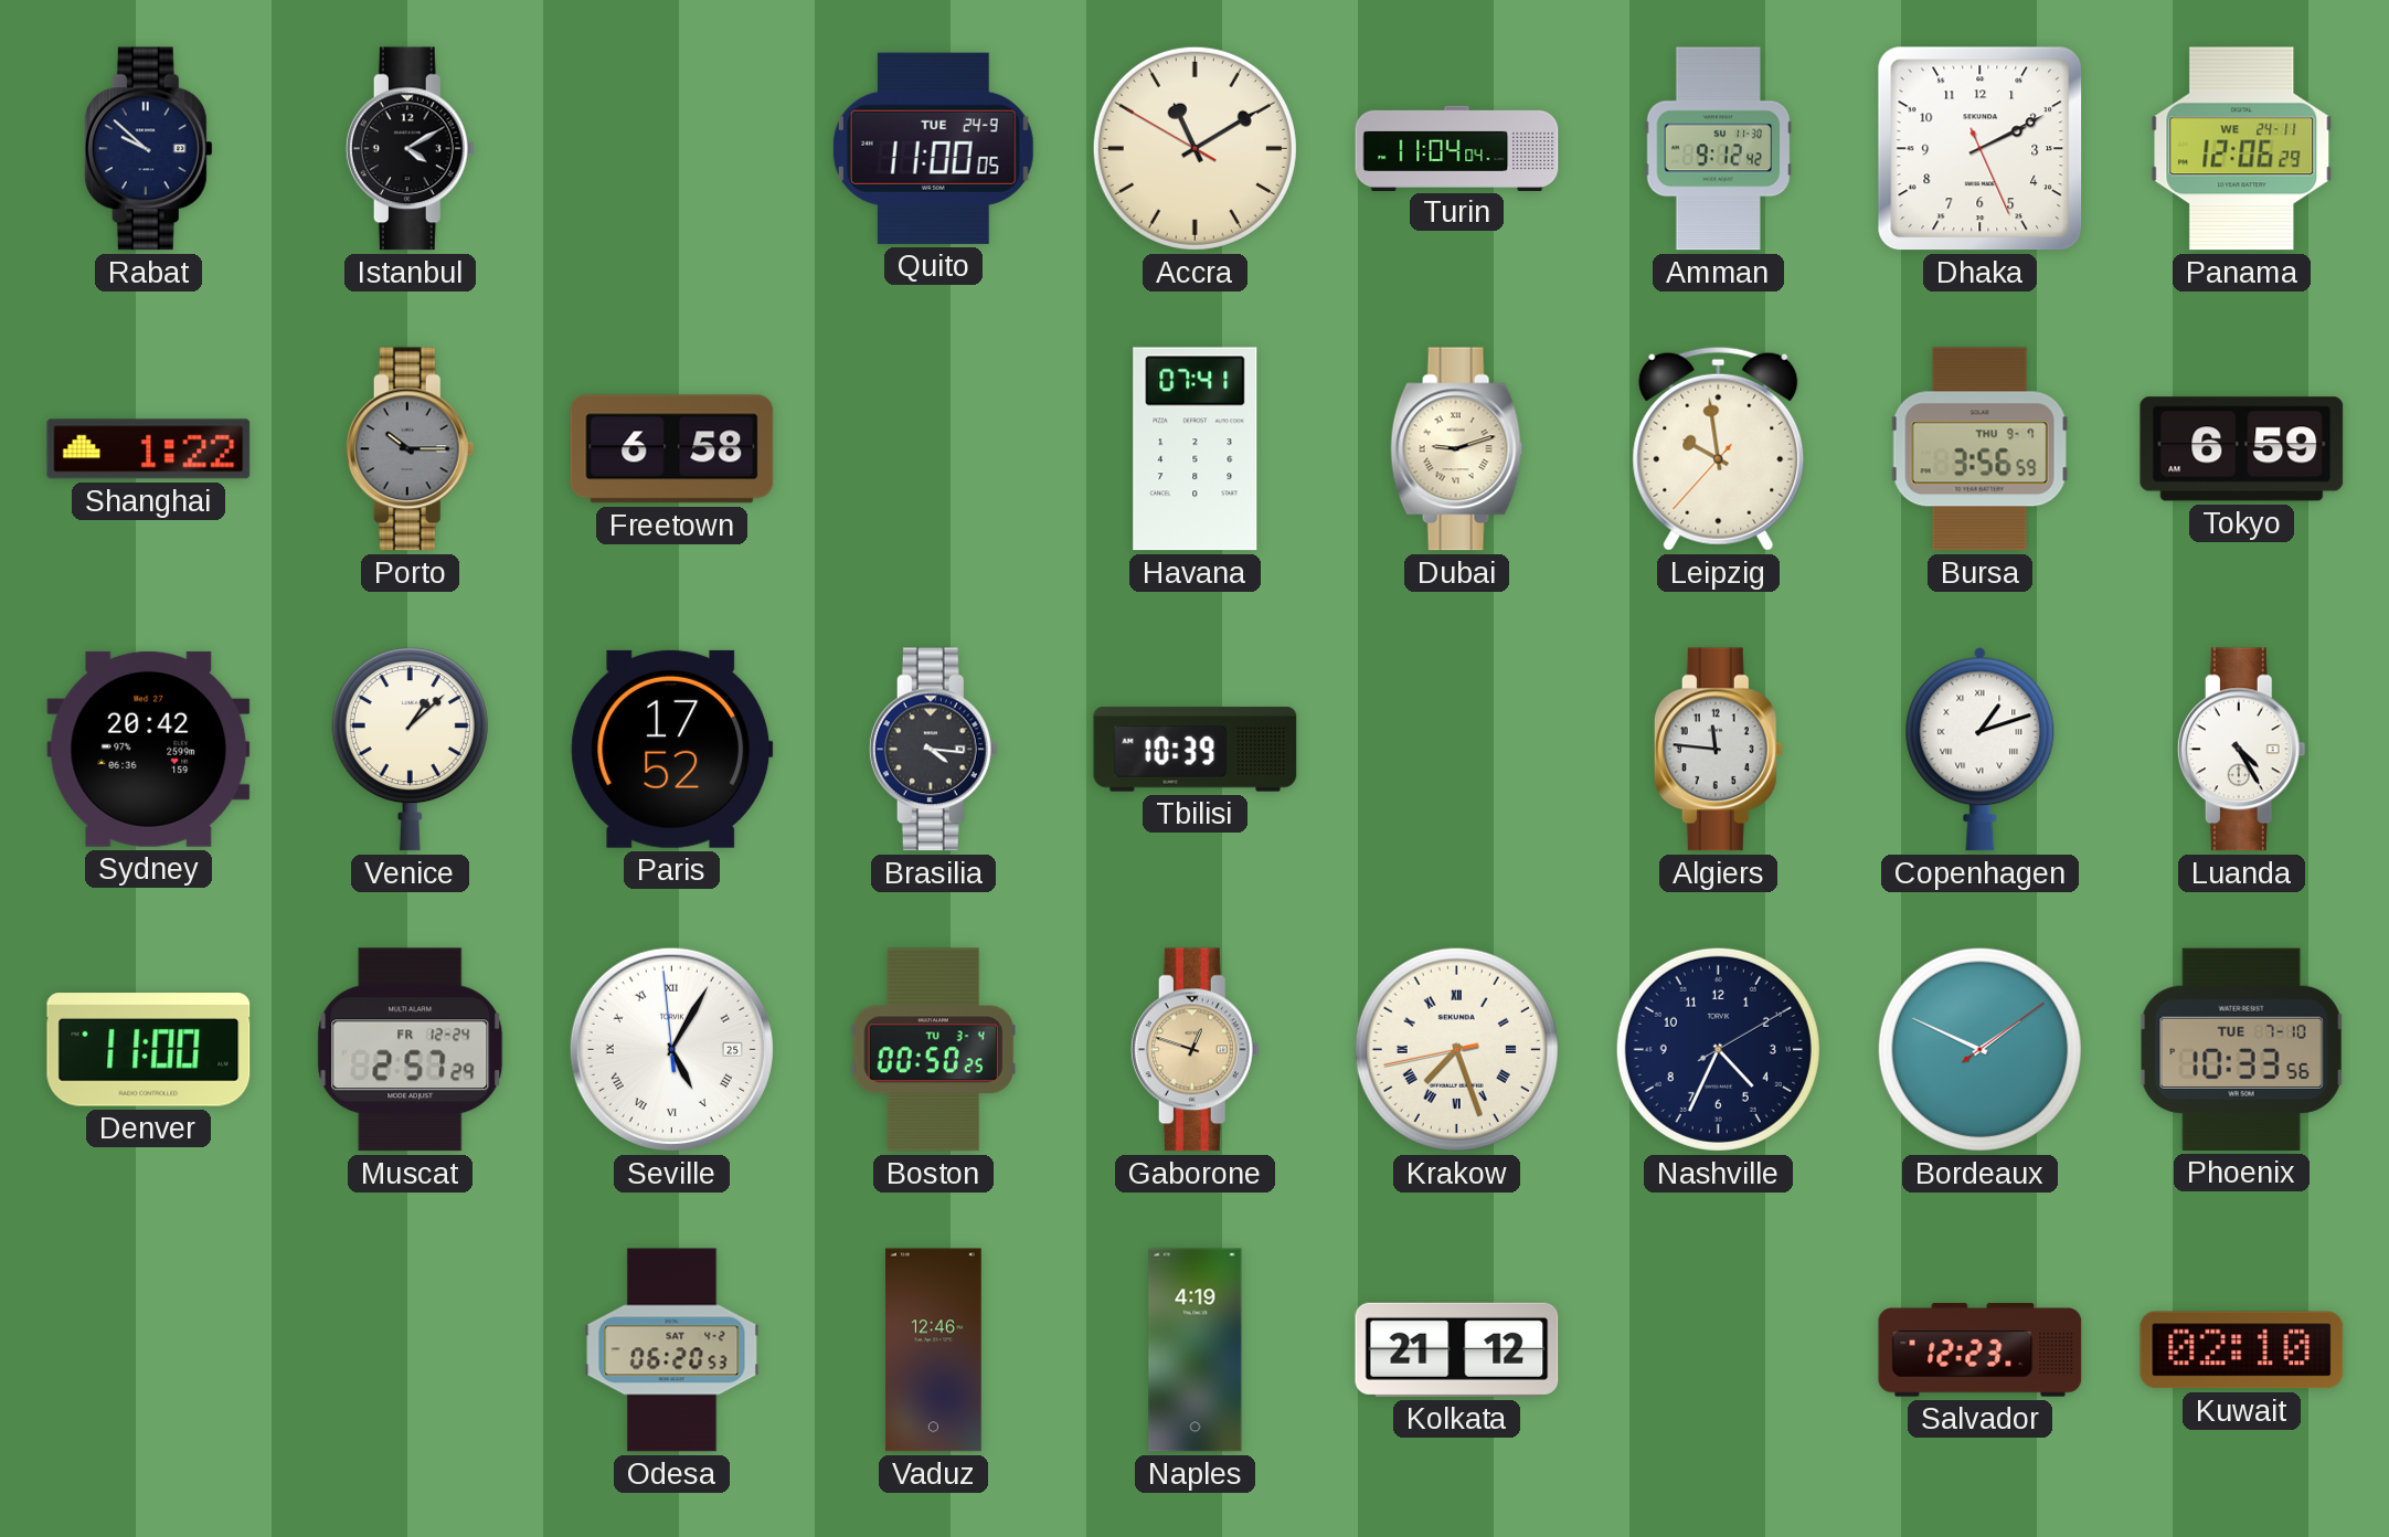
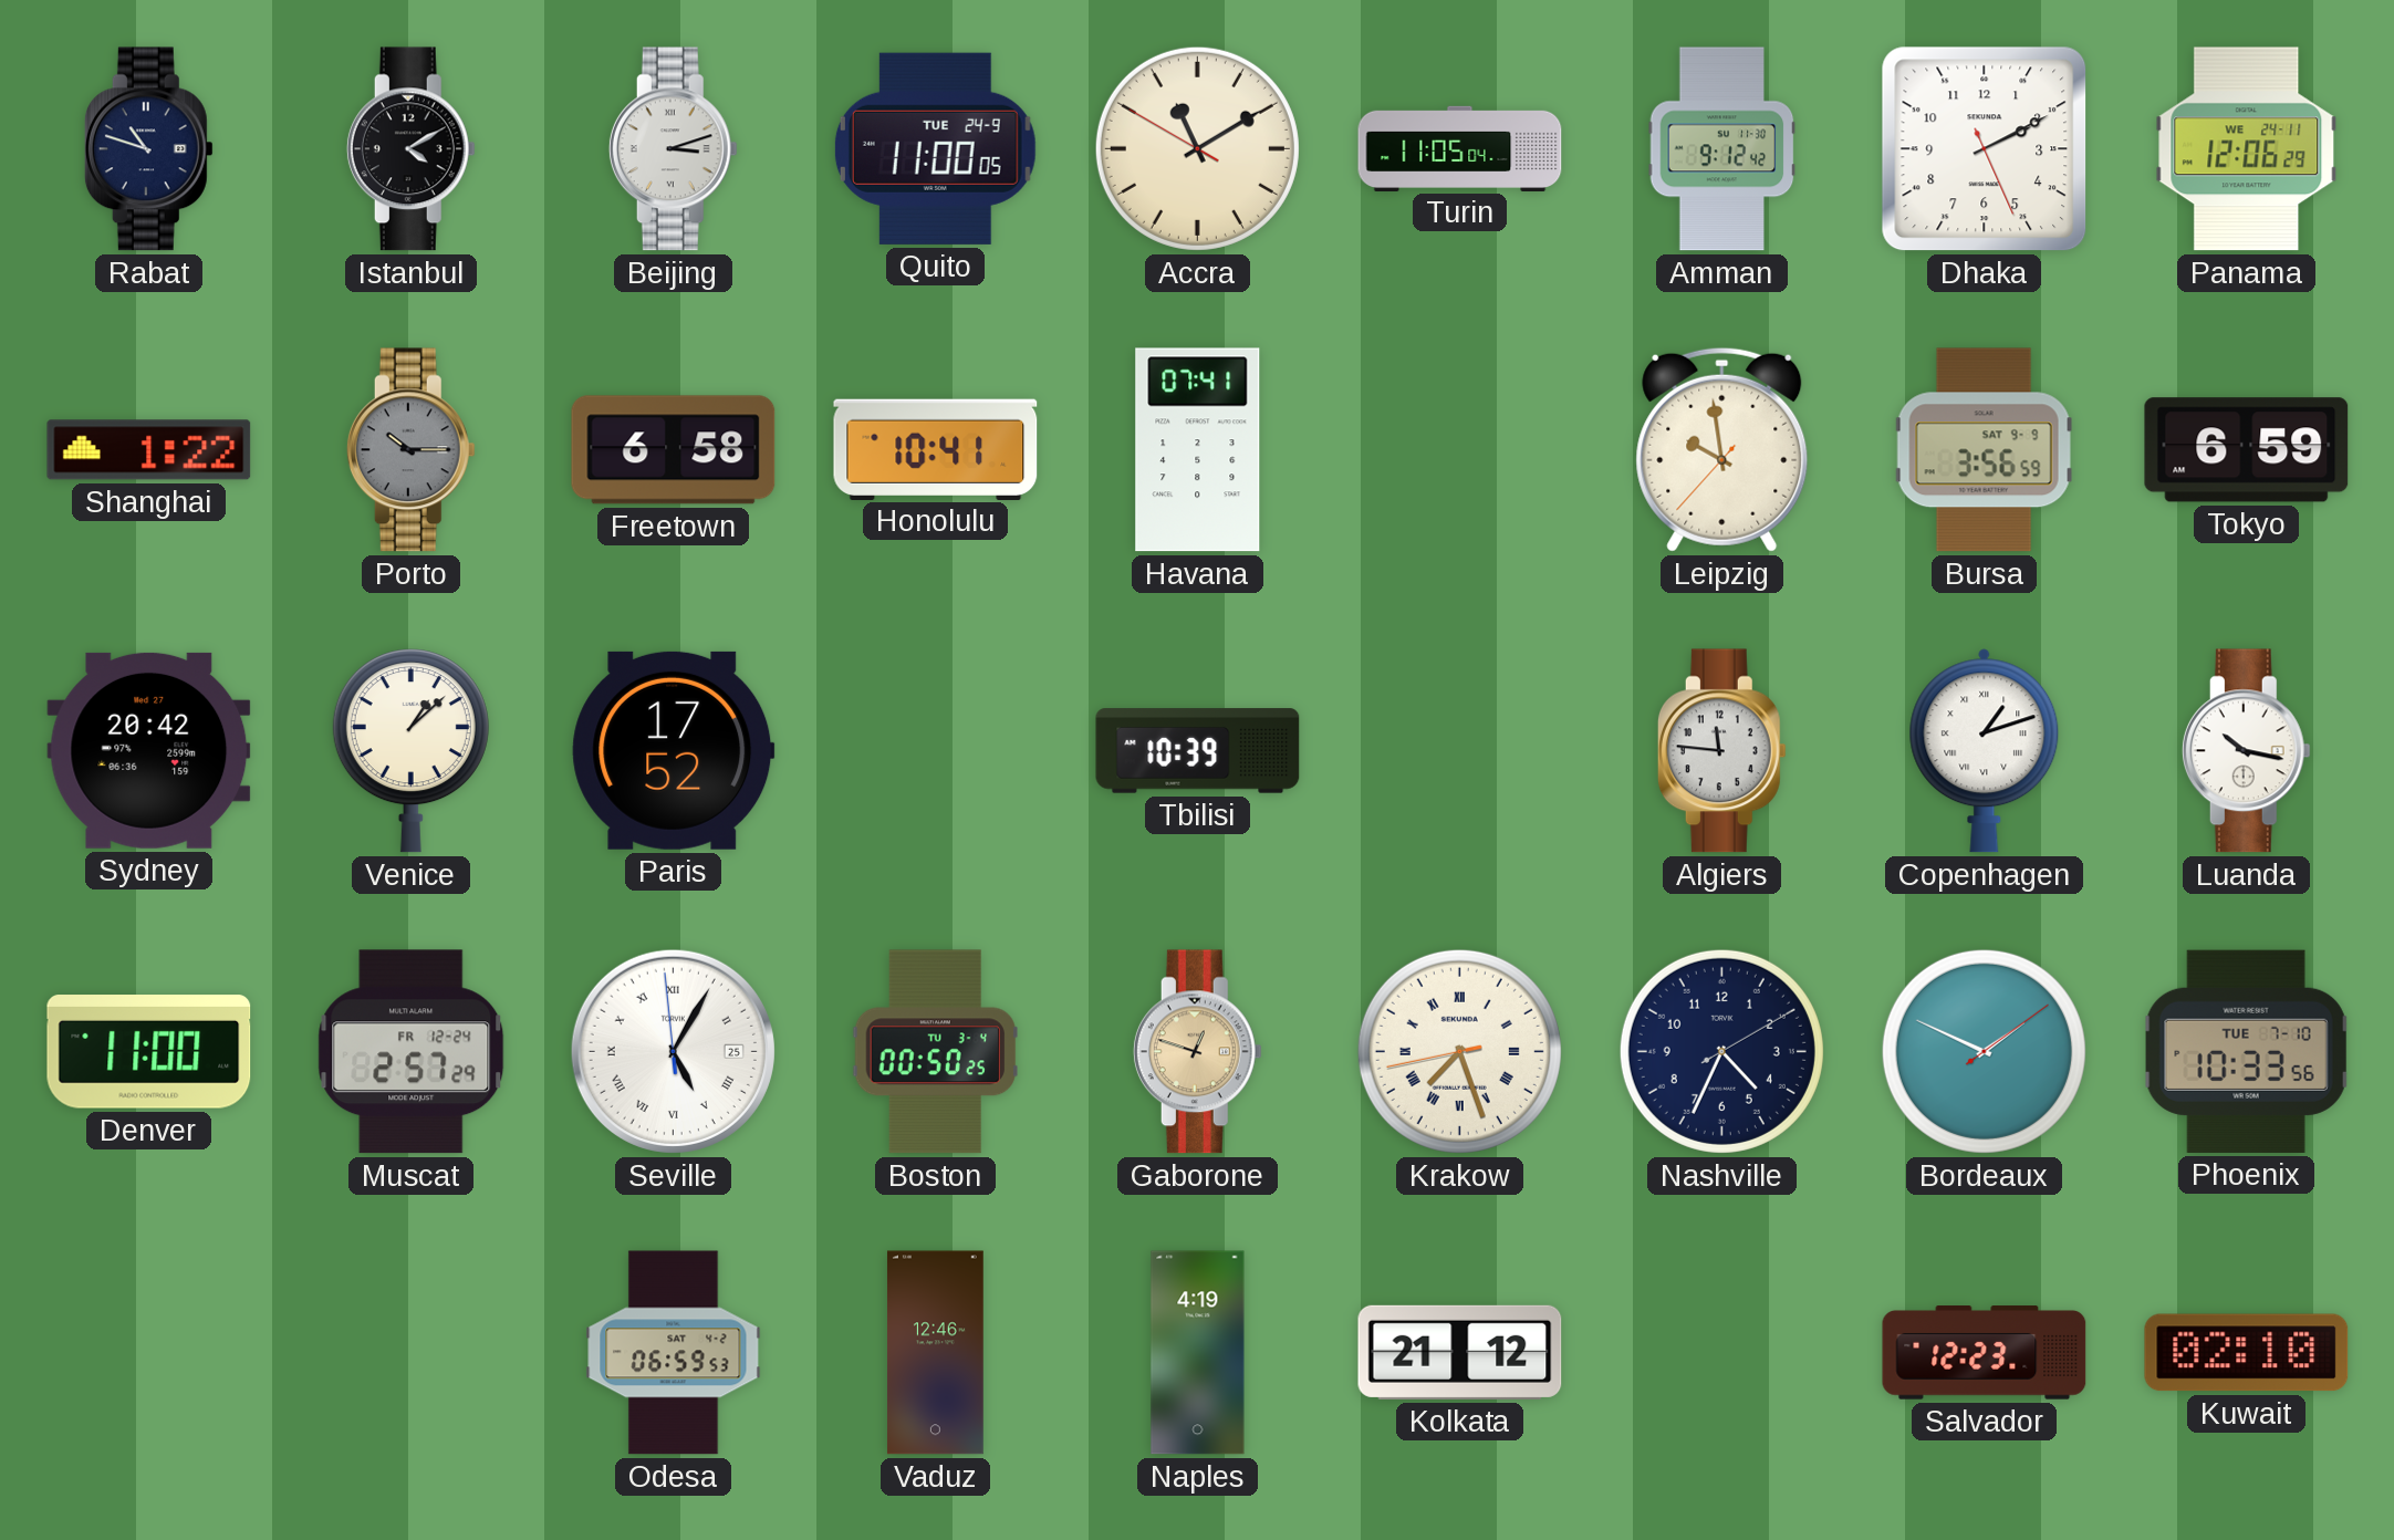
Rabat: 9:52 -> 10:48
Beijing: none -> 3:12
Turin: 11:04 -> 11:05
Honolulu: none -> 10:41
Dubai: 9:12 -> none
Bursa date: THU 9-7 -> SAT 9-9
Brasilia: 4:16 -> none
Luanda: 4:25 -> 10:17
Odesa: 06:20 -> 06:59
